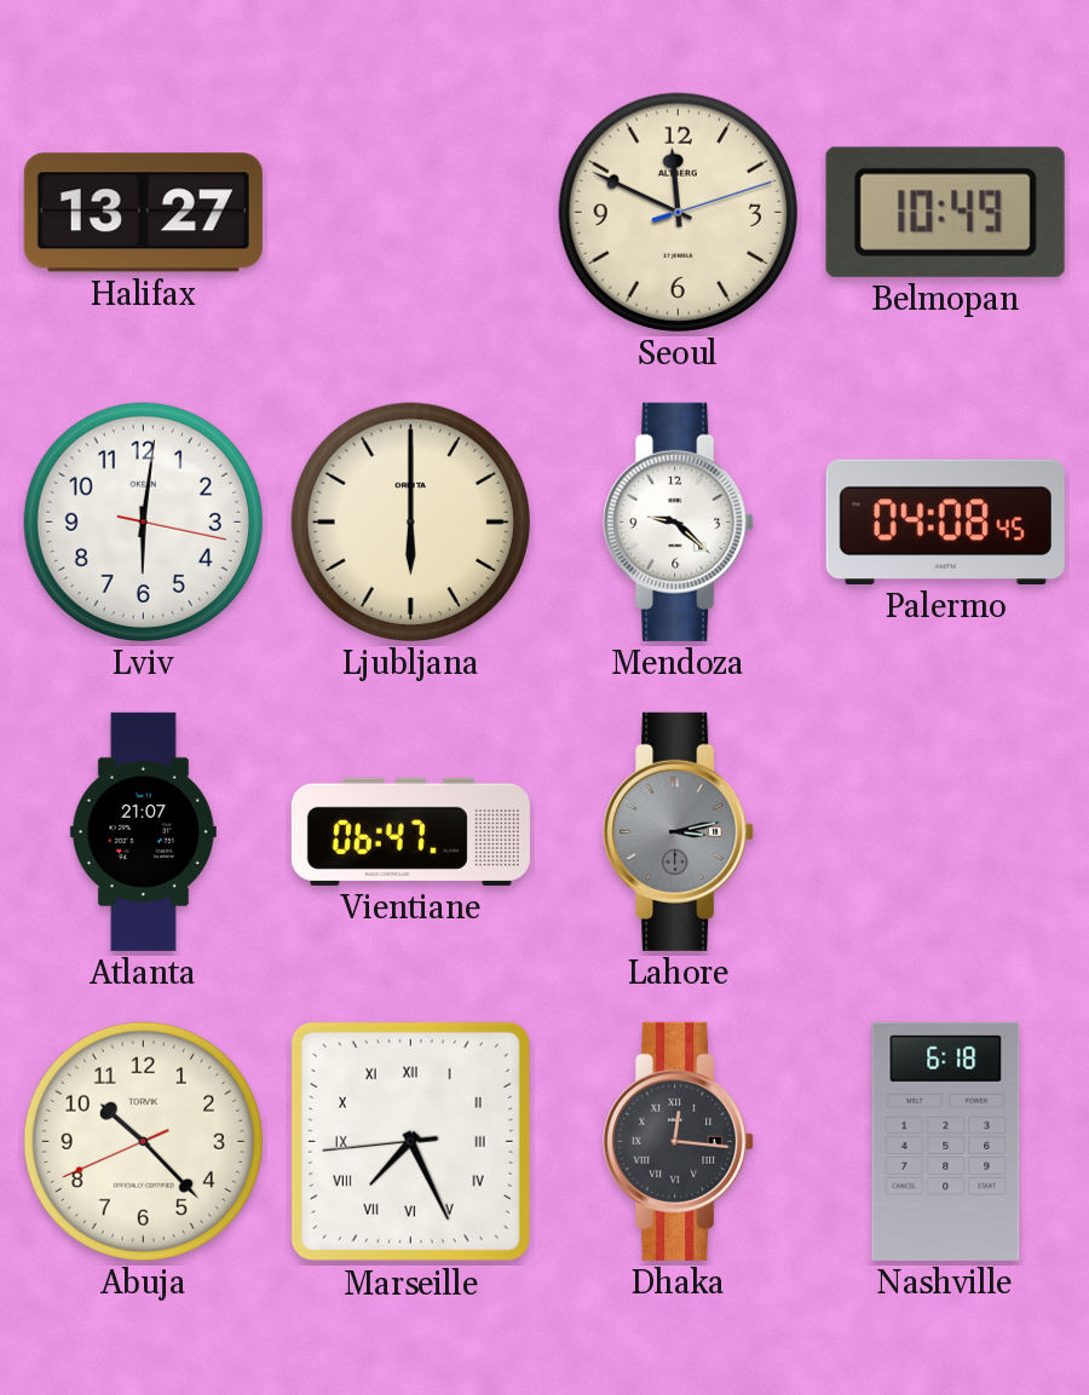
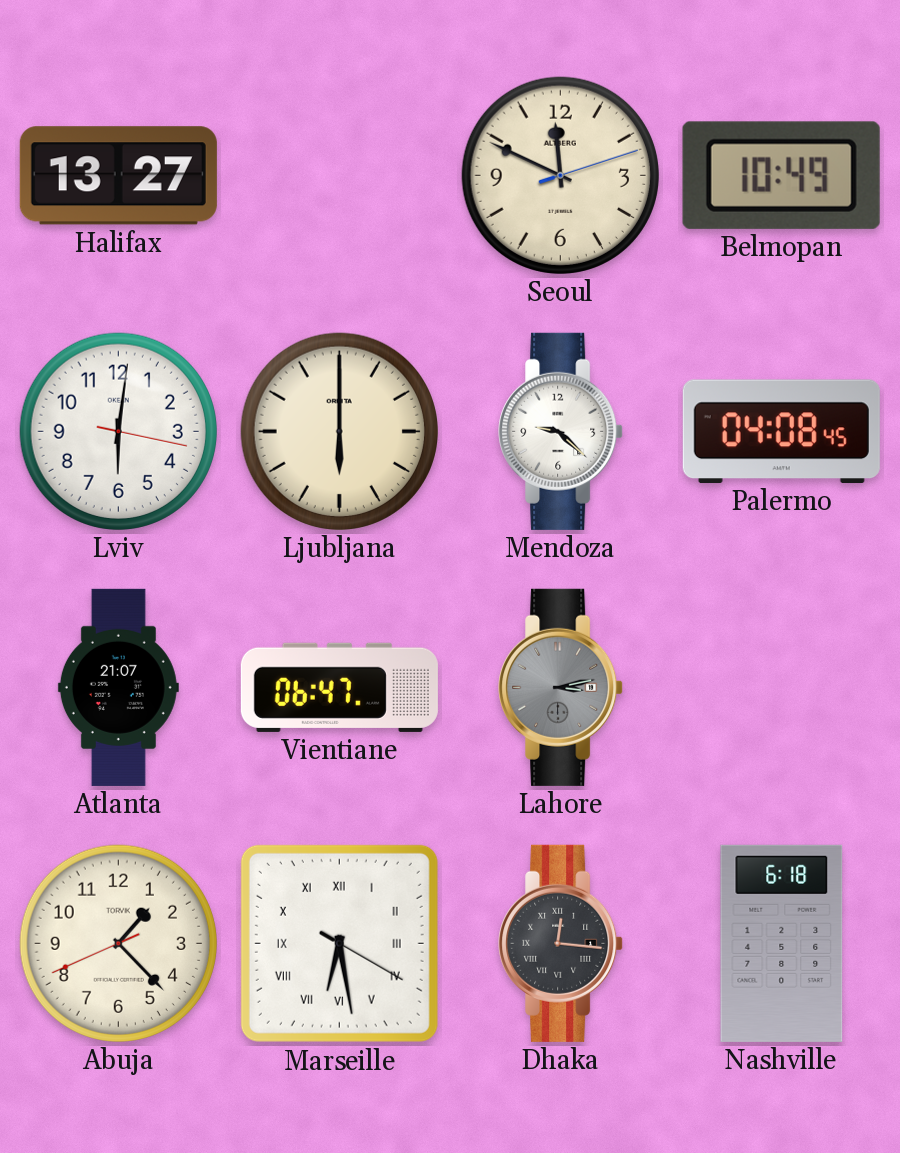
Abuja: 10:22 -> 1:22
Marseille: 7:25 -> 6:28
